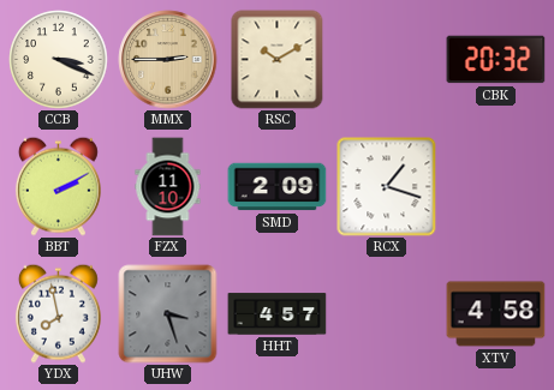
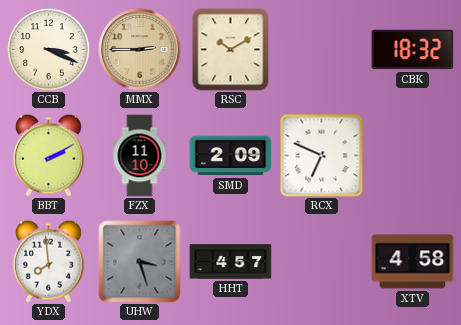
CBK: 20:32 -> 18:32
RCX: 1:18 -> 6:49
YDX: 7:58 -> 7:59
